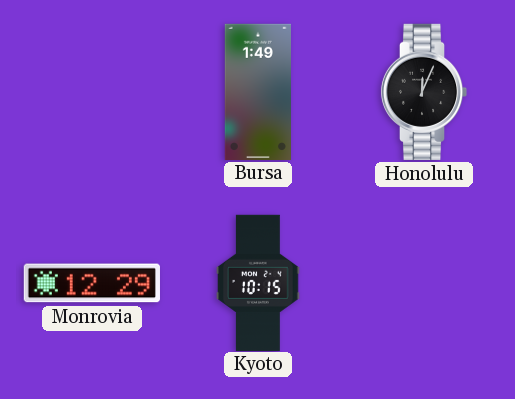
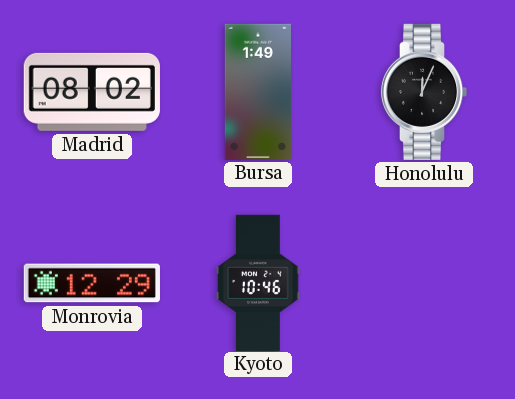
Madrid: none -> 08:02
Kyoto: 10:15 -> 10:46
